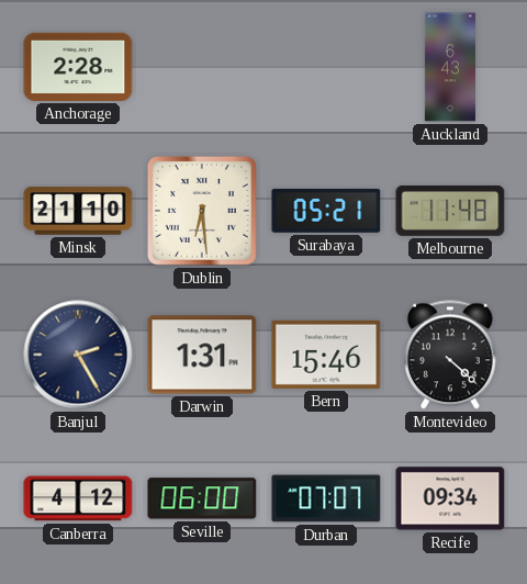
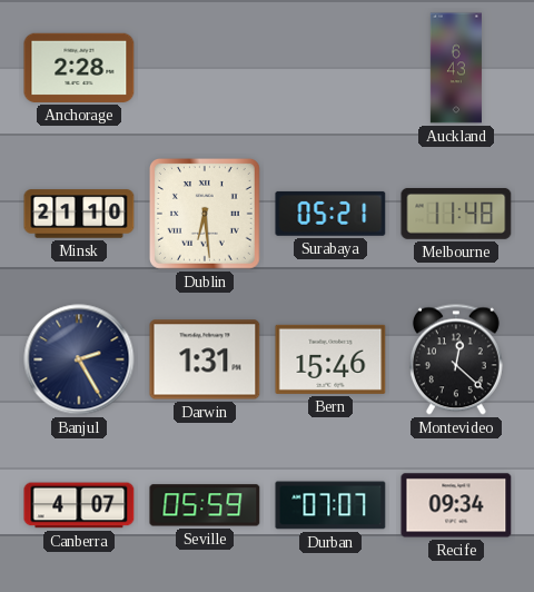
Montevideo: 4:22 -> 12:22
Canberra: 4:12 -> 4:07
Seville: 06:00 -> 05:59
